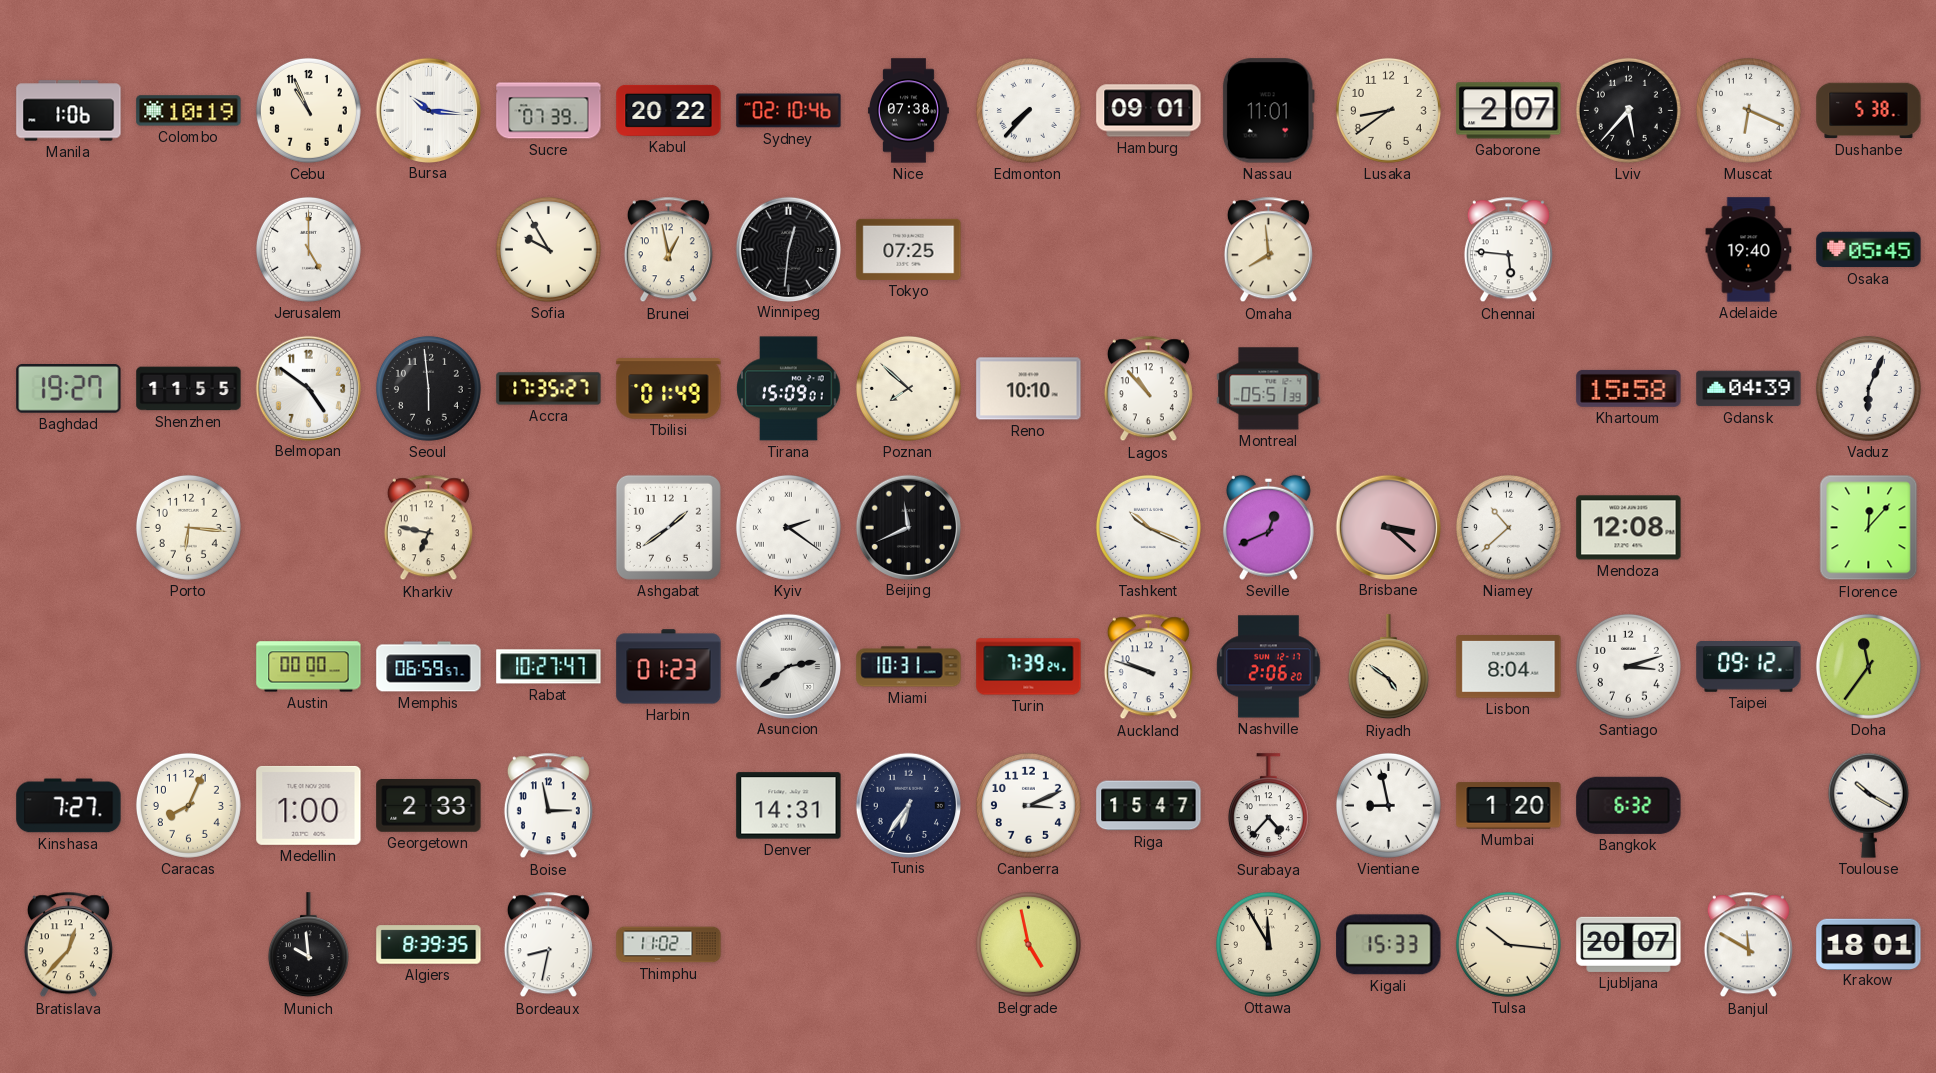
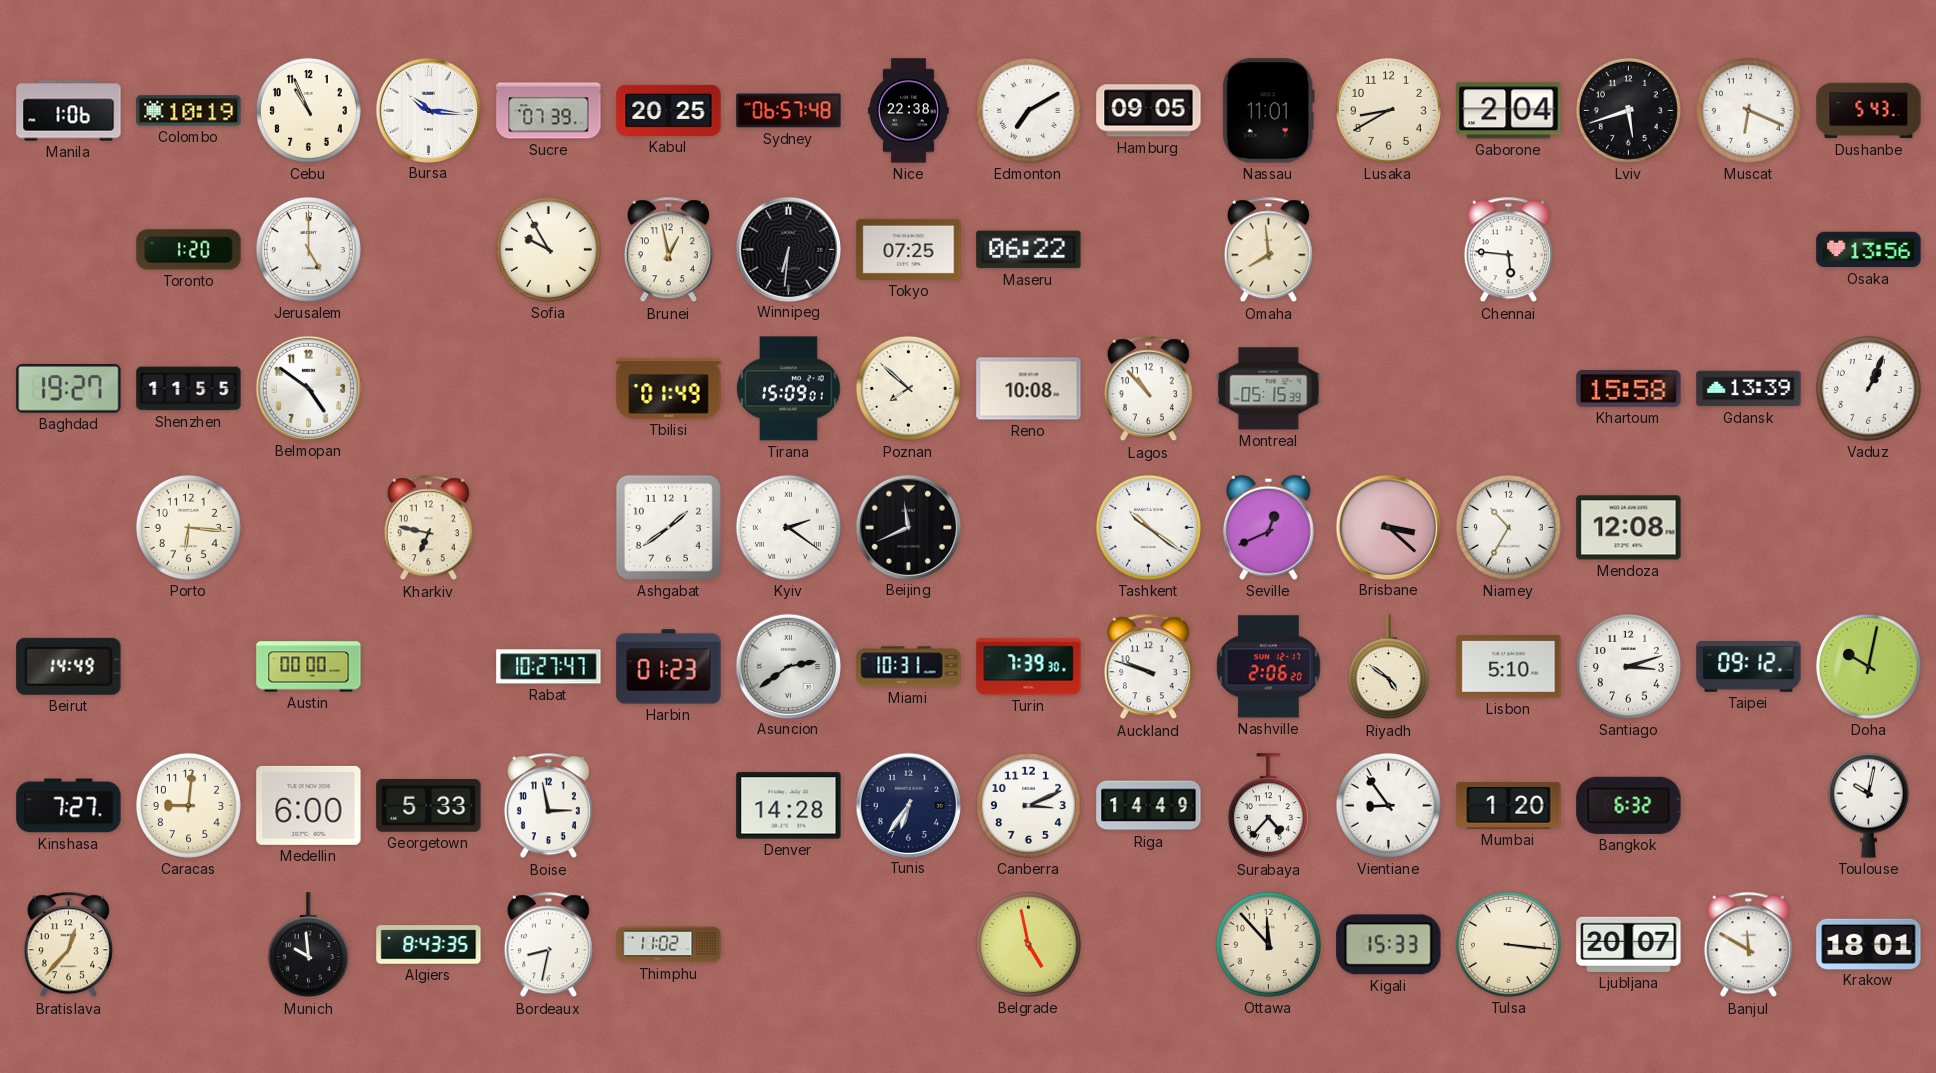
Kabul: 20:22 -> 20:25
Sydney: 02:10 -> 06:57
Nice: 07:38 -> 22:38
Edmonton: 7:37 -> 7:10
Hamburg: 09:01 -> 09:05
Lusaka: 8:39 -> 8:40
Gaborone: 2:07 -> 2:04
Lviv: 5:37 -> 5:42
Dushanbe: 5:38 -> 5:43
Toronto: none -> 1:20
Winnipeg: 12:31 -> 6:31
Maseru: none -> 06:22
Adelaide: 19:40 -> none
Osaka: 05:45 -> 13:56
Seoul: 5:59 -> none
Accra: 17:35 -> none
Reno: 10:10 -> 10:08
Montreal: 05:51 -> 05:15
Gdansk: 04:39 -> 13:39
Vaduz: 6:04 -> 1:04
Tashkent: 10:19 -> 10:21
Niamey: 10:38 -> 10:35
Florence: 12:07 -> none
Beirut: none -> 14:49
Memphis: 06:59 -> none
Turin: 7:39:24 -> 7:39:30
Lisbon: 8:04 -> 5:10
Doha: 11:36 -> 10:02
Caracas: 8:04 -> 9:01
Medellin: 1:00 -> 6:00
Georgetown: 2:33 -> 5:33
Denver: 14:31 -> 14:28
Riga: 15:47 -> 14:49
Vientiane: 8:58 -> 8:54
Toulouse: 10:20 -> 10:02
Algiers: 8:39 -> 8:43
Ottawa: 11:55 -> 11:53
Tulsa: 10:16 -> 3:16
